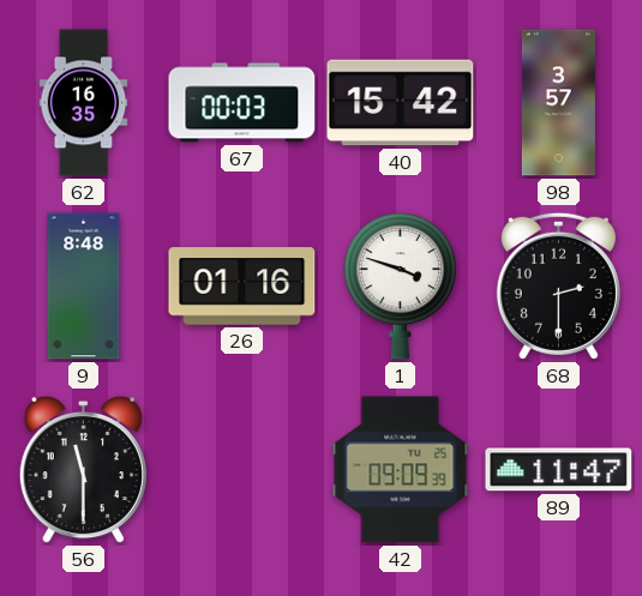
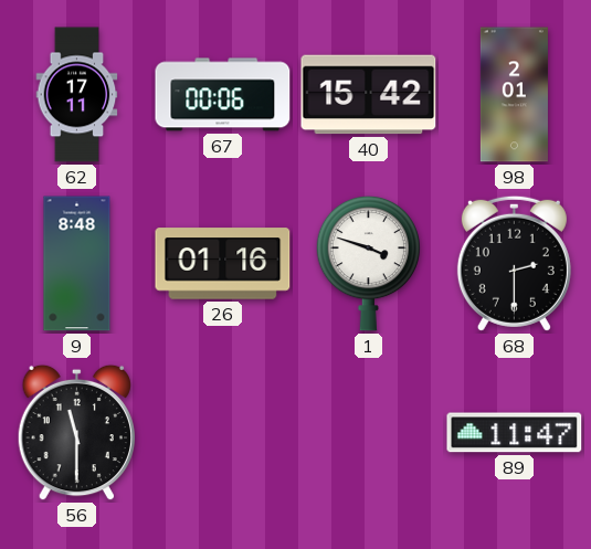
62: 16:35 -> 17:11
67: 00:03 -> 00:06
98: 3:57 -> 2:01
42: 09:09 -> none
